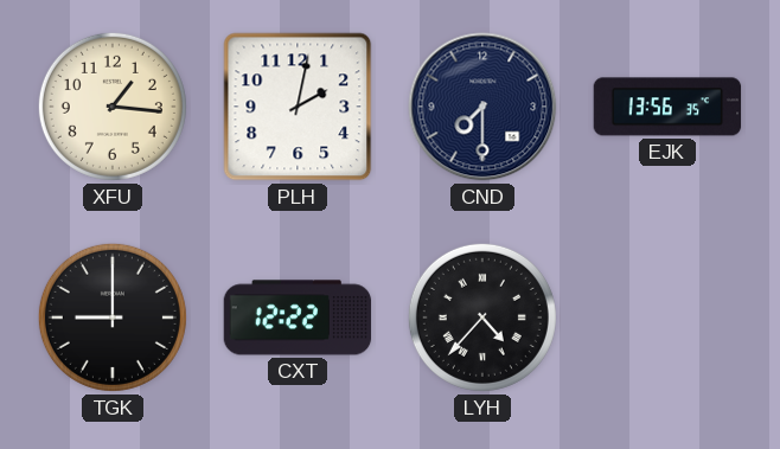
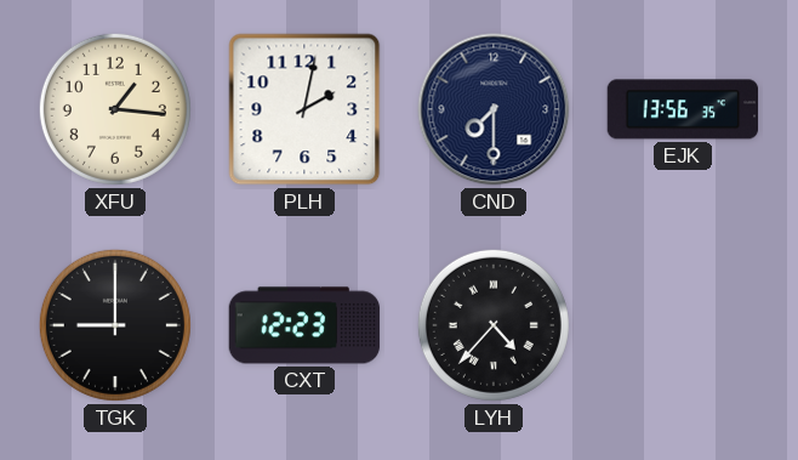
CXT: 12:22 -> 12:23
